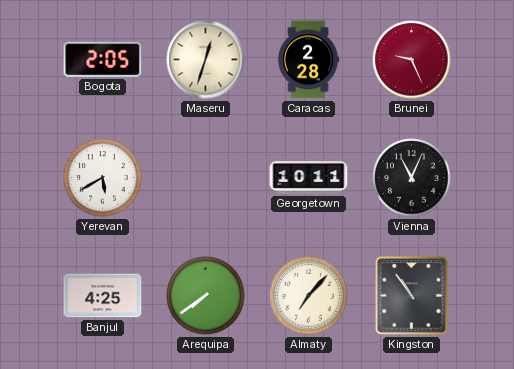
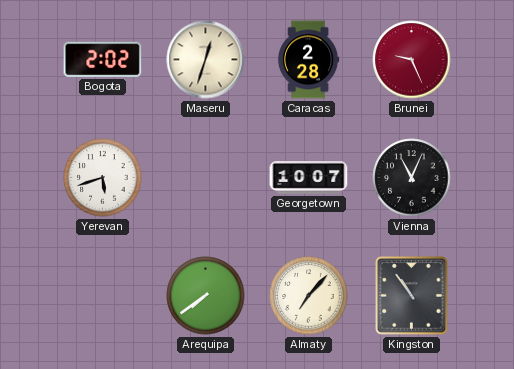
Bogota: 2:05 -> 2:02
Yerevan: 5:40 -> 5:42
Georgetown: 10:11 -> 10:07
Banjul: 4:25 -> none
